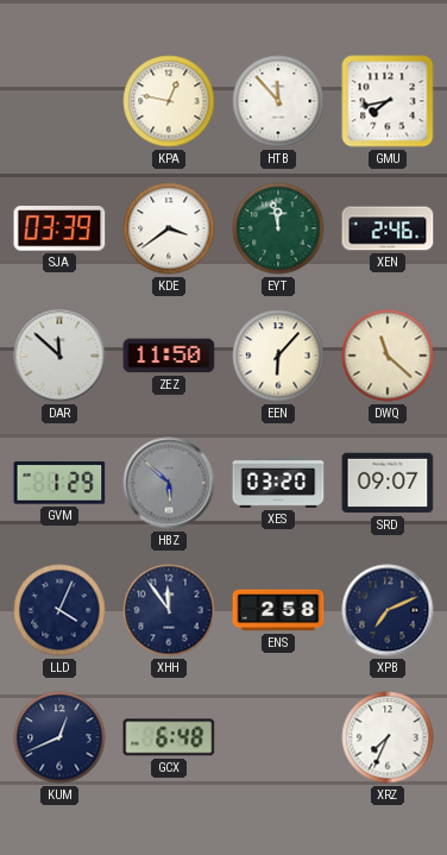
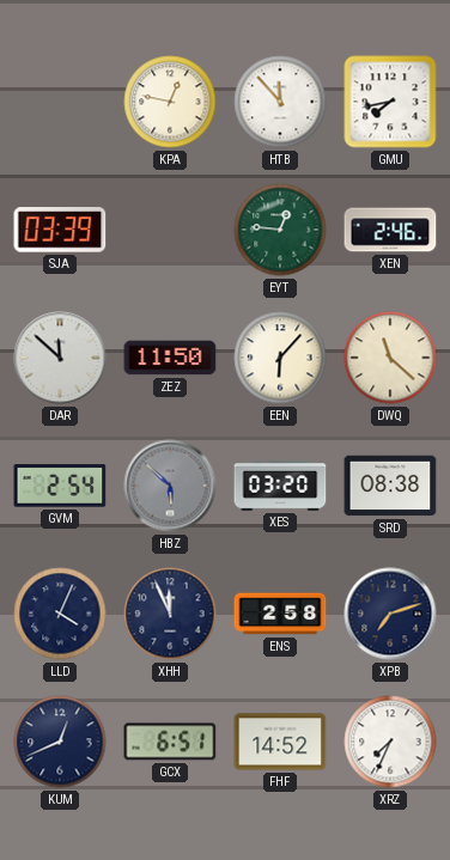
KDE: 3:39 -> none
EYT: 11:58 -> 12:46
GVM: 1:29 -> 2:54
SRD: 09:07 -> 08:38
XHH: 11:54 -> 11:56
XPB: 7:11 -> 7:12
GCX: 6:48 -> 6:51
FHF: none -> 14:52
